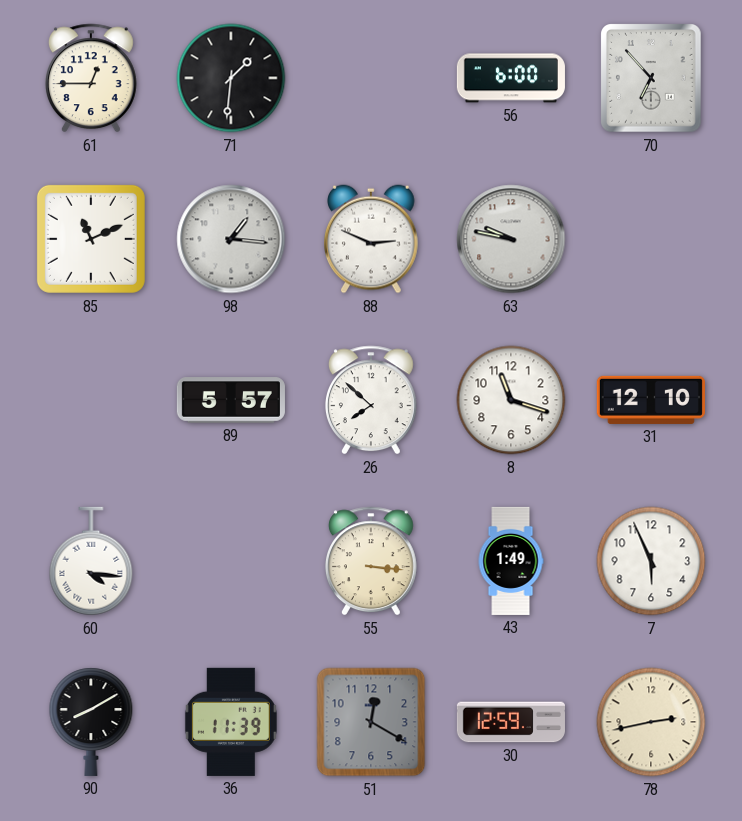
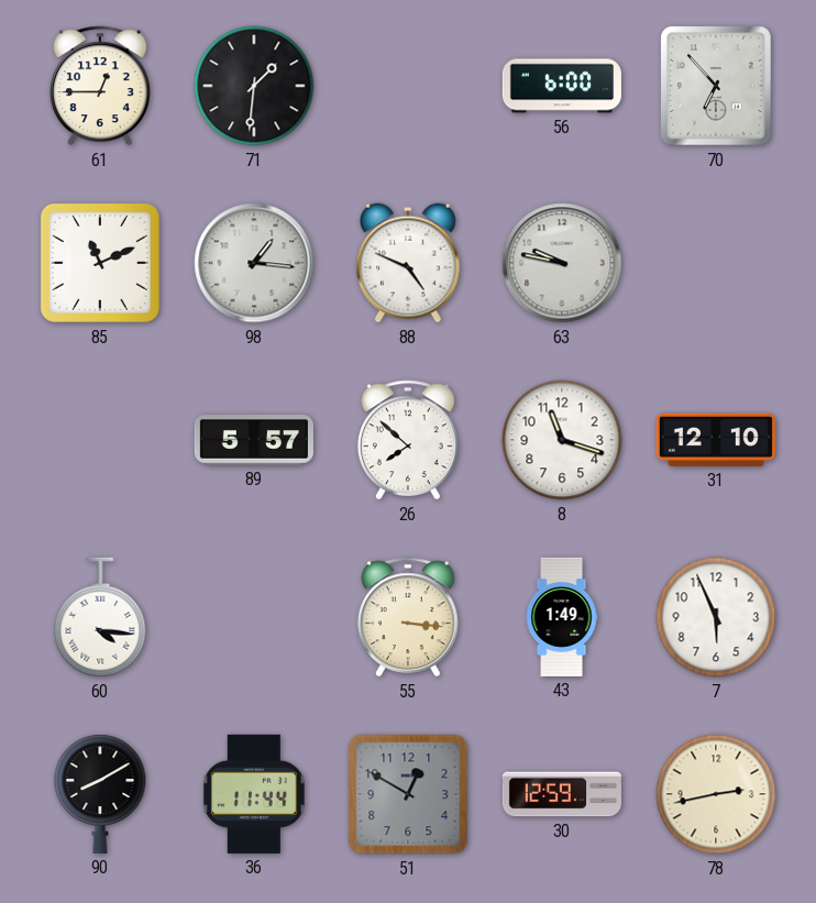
88: 2:49 -> 4:49
36: 11:39 -> 11:44
51: 12:20 -> 12:50
